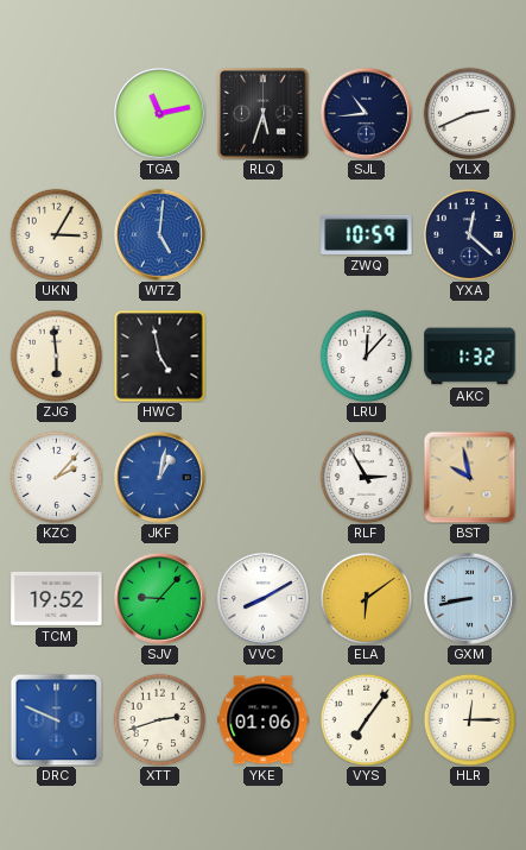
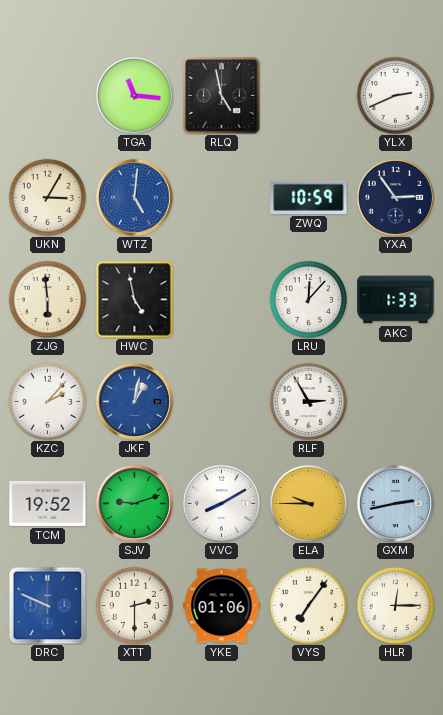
TGA: 11:13 -> 11:16
RLQ: 5:33 -> 4:58
SJL: 10:44 -> none
YXA: 12:22 -> 2:54
AKC: 1:32 -> 1:33
BST: 9:58 -> none
SJV: 9:07 -> 9:12
ELA: 6:09 -> 9:45
GXM: 8:43 -> 2:43
XTT: 2:42 -> 2:30
